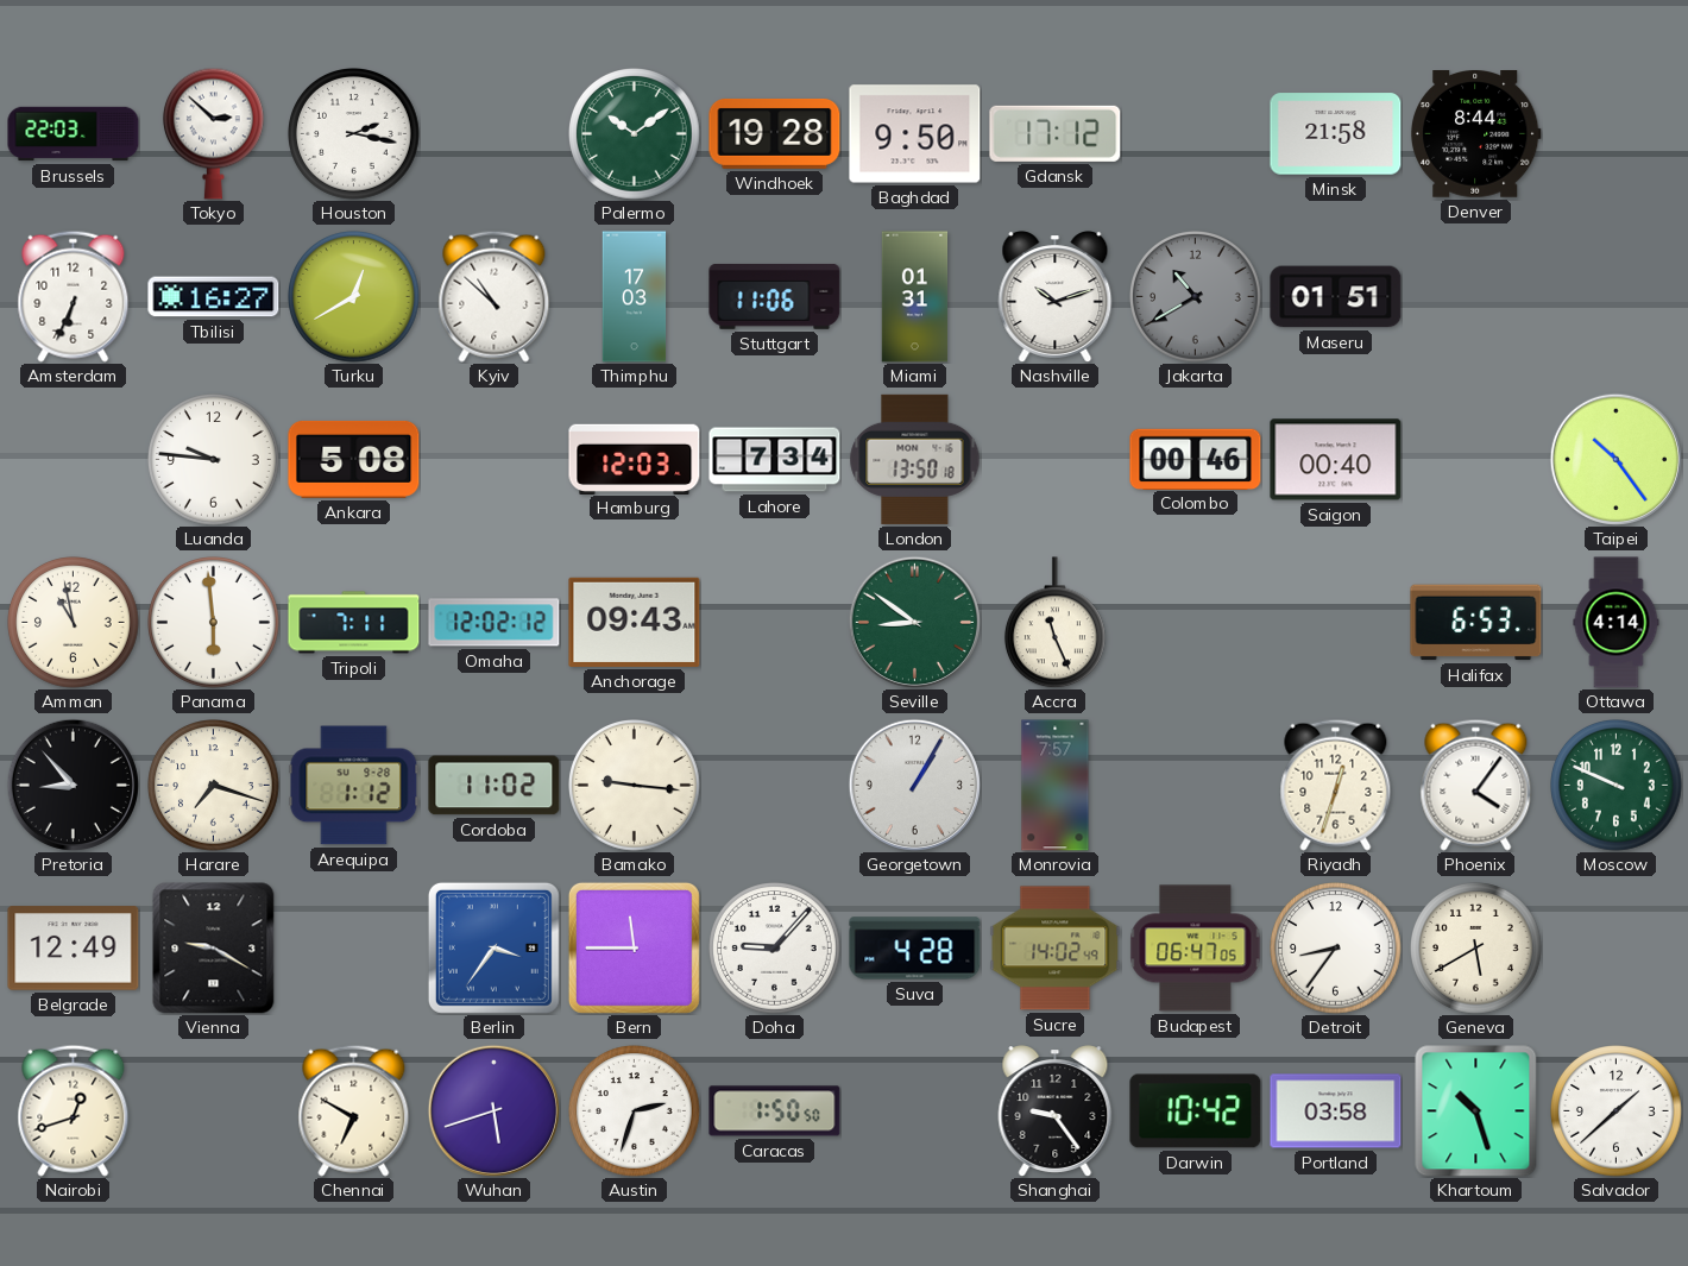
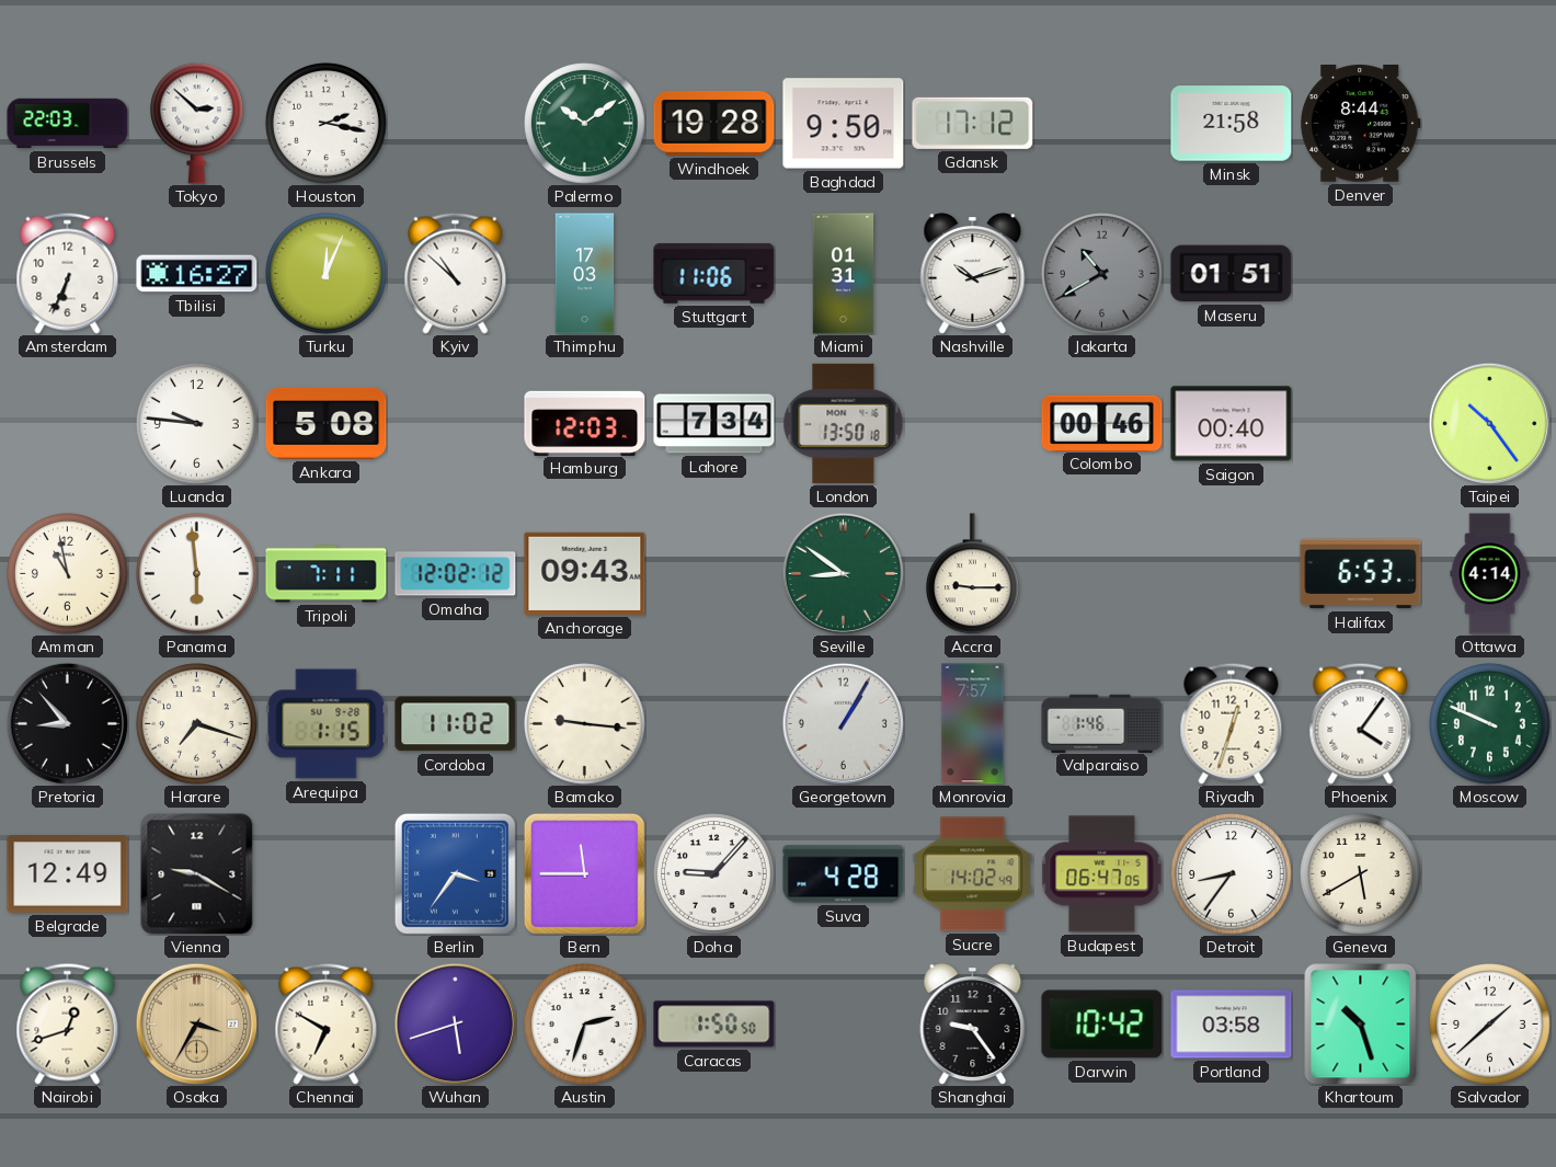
Turku: 12:40 -> 12:04
Accra: 11:26 -> 9:15
Arequipa: 1:12 -> 1:15
Valparaiso: none -> 1:46
Osaka: none -> 3:35
